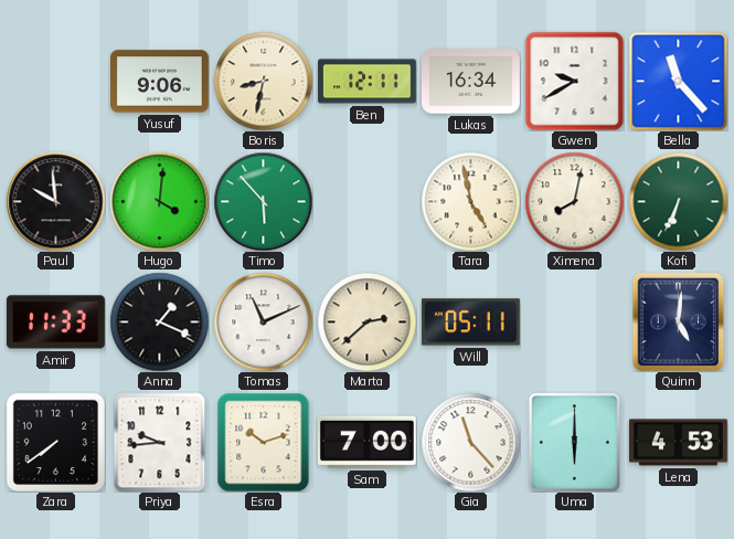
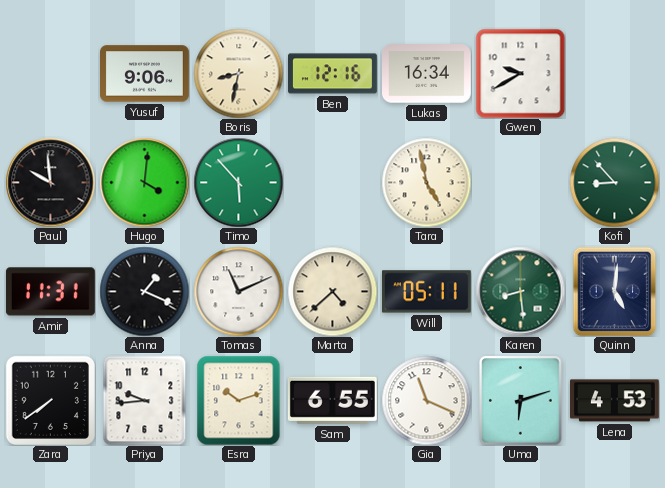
Ben: 12:11 -> 12:16
Bella: 11:23 -> none
Ximena: 8:02 -> none
Kofi: 6:34 -> 8:53
Amir: 11:33 -> 11:31
Marta: 2:38 -> 4:38
Karen: none -> 8:29
Sam: 7:00 -> 6:55
Gia: 11:23 -> 11:19
Uma: 6:00 -> 6:12
